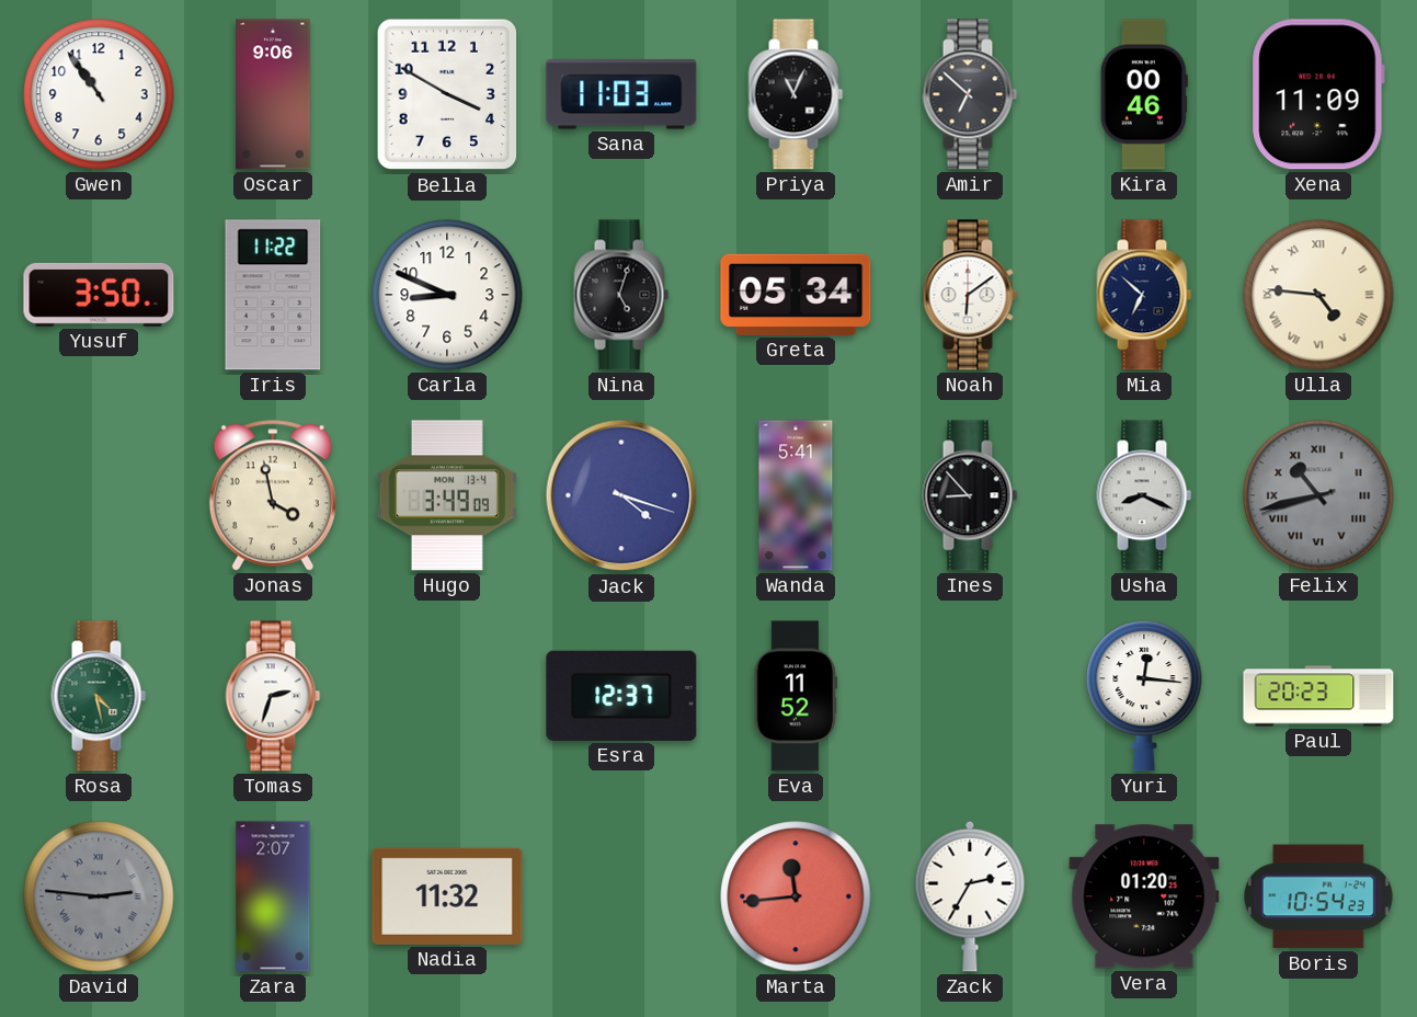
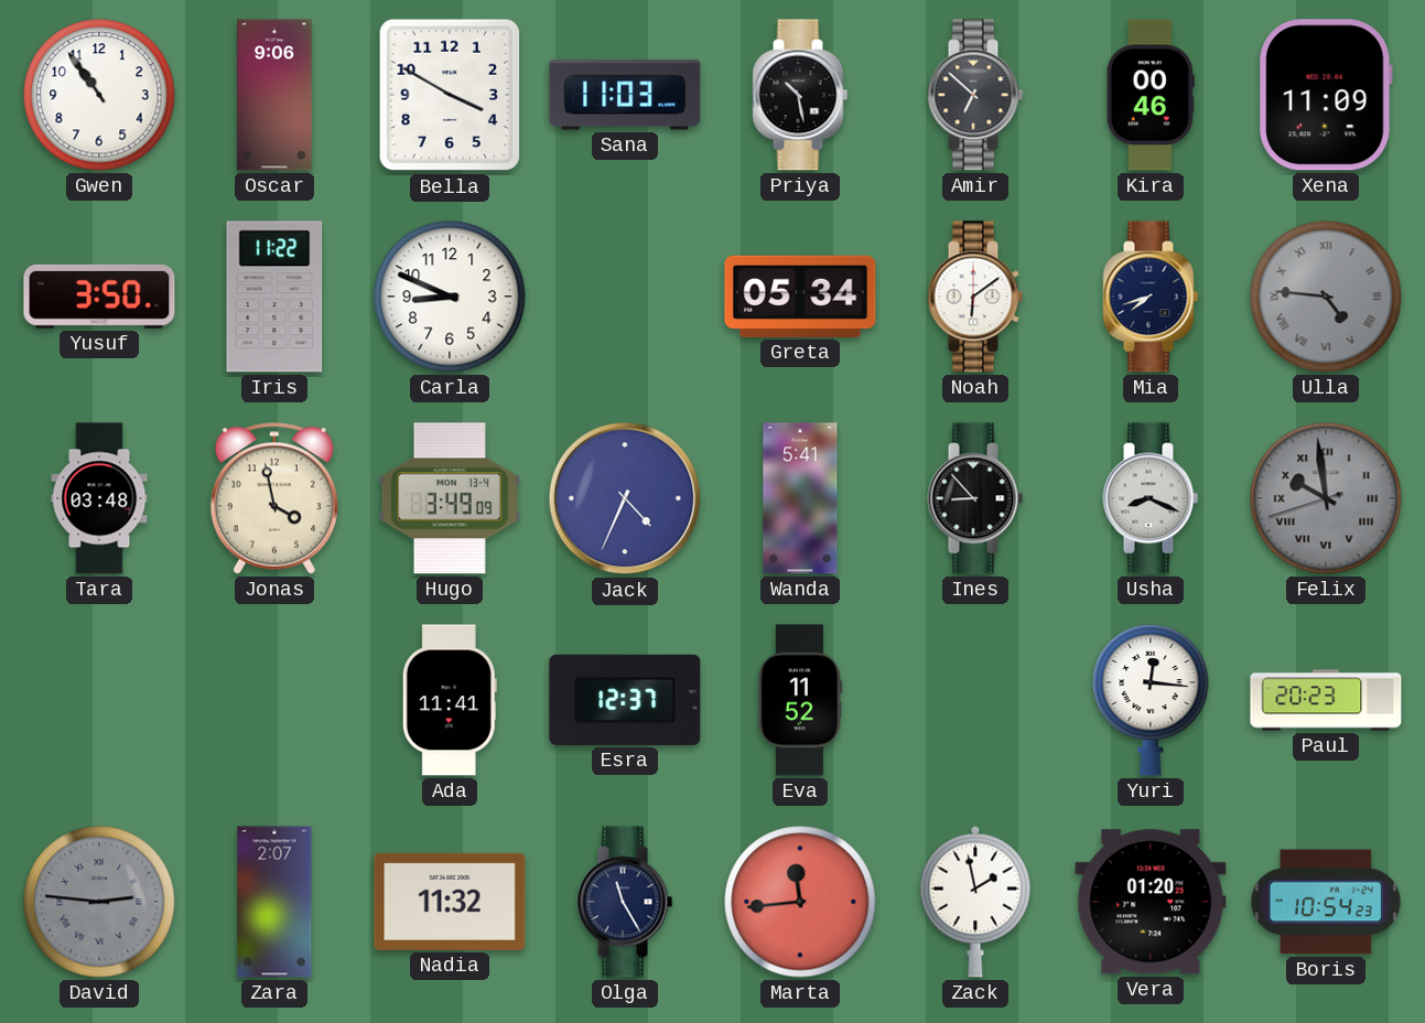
Priya: 11:04 -> 10:28
Nina: 5:03 -> none
Mia: 6:52 -> 7:42
Ulla dial: cream -> grey
Tara: none -> 03:48
Jack: 4:18 -> 4:34
Felix: 10:42 -> 9:58
Rosa: 4:28 -> none
Tomas: 2:33 -> none
Ada: none -> 11:41
Olga: none -> 11:25
Zack: 2:35 -> 1:58
